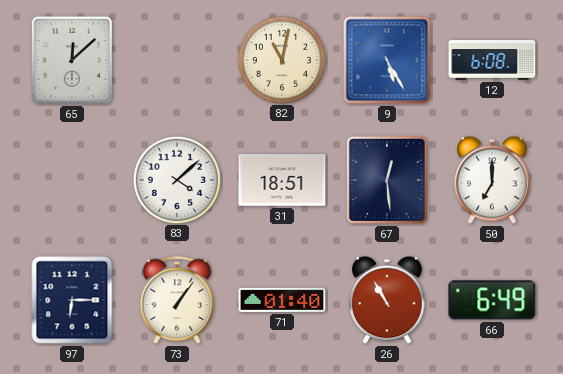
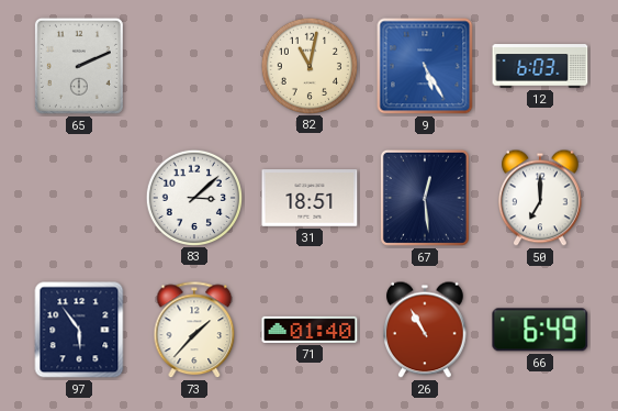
65: 12:08 -> 2:11
12: 6:08 -> 6:03
83: 4:08 -> 3:08
97: 6:15 -> 5:54
73: 1:06 -> 1:37
